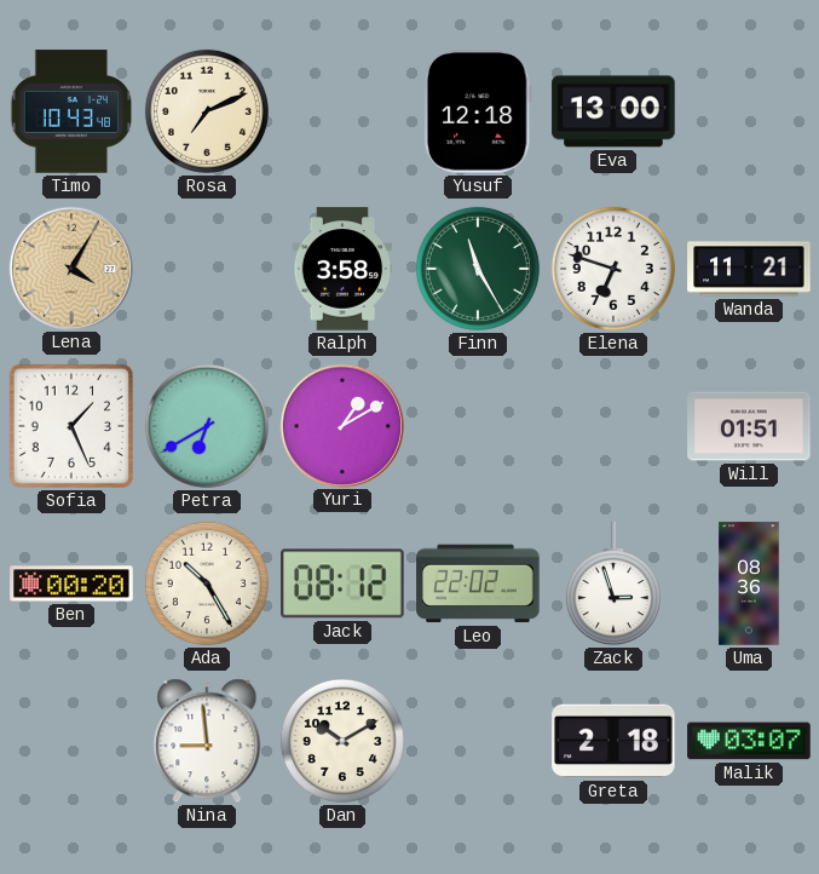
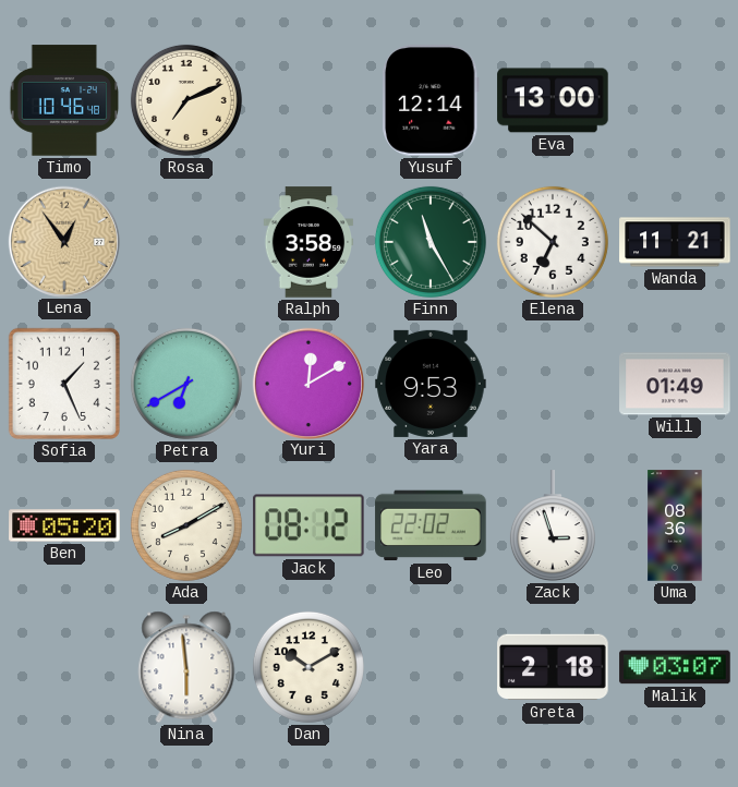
Timo: 10:43 -> 10:46
Yusuf: 12:18 -> 12:14
Lena: 4:05 -> 12:54
Elena: 6:48 -> 6:52
Yuri: 1:10 -> 12:10
Yara: none -> 9:53
Will: 01:51 -> 01:49
Ben: 00:20 -> 05:20
Ada: 10:25 -> 8:10
Nina: 8:59 -> 5:59
